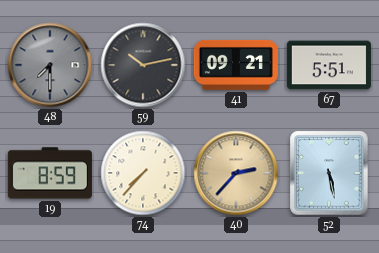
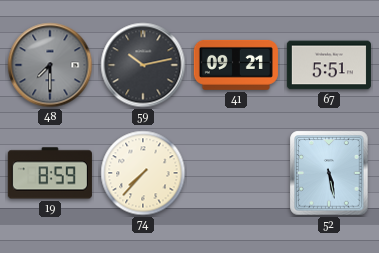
40: 2:37 -> none
